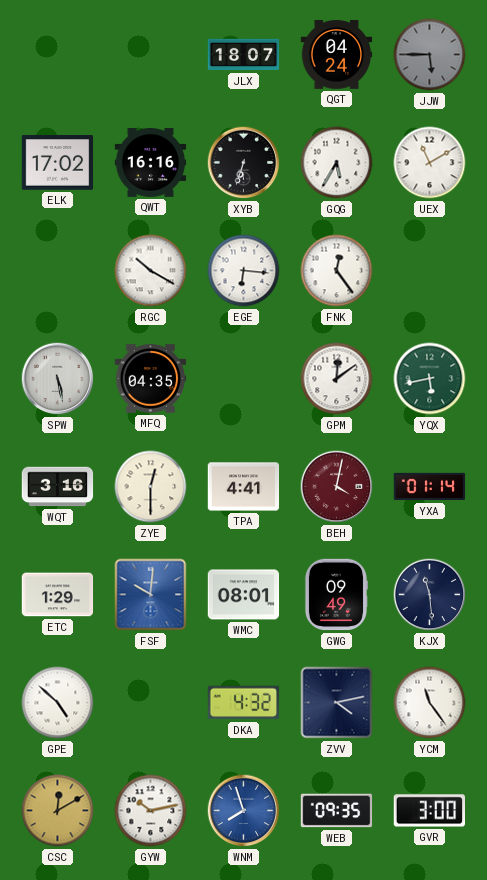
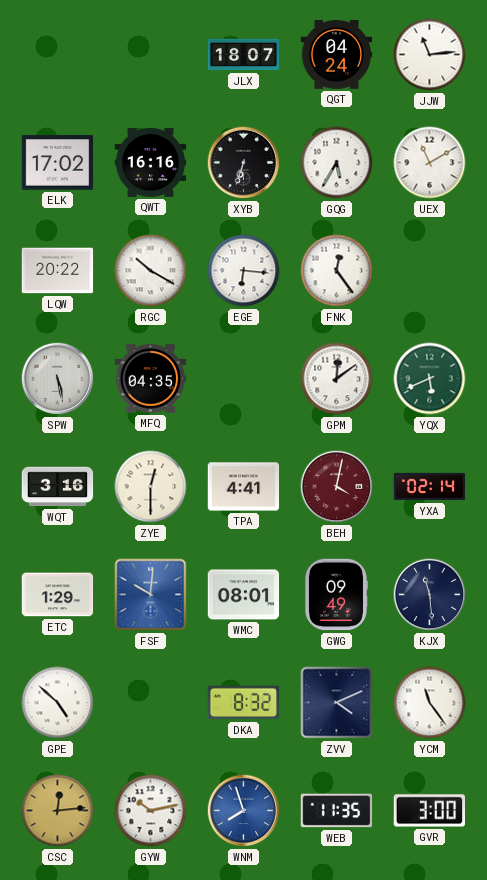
JJW: 5:45 -> 11:14
JJW dial: grey -> white
LQW: none -> 20:22
YQX: 5:43 -> 5:41
YXA: 01:14 -> 02:14
DKA: 4:32 -> 8:32
ZVV: 4:13 -> 4:11
CSC: 12:10 -> 12:14
WEB: 09:35 -> 11:35
